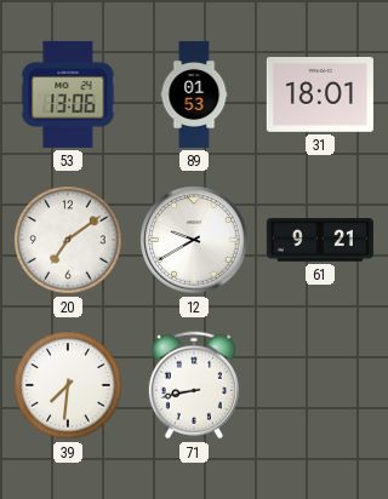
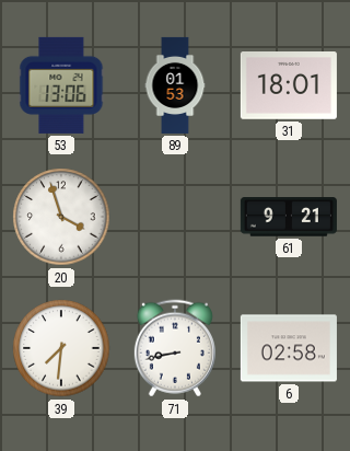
20: 7:09 -> 3:57
12: 9:40 -> none
6: none -> 02:58
